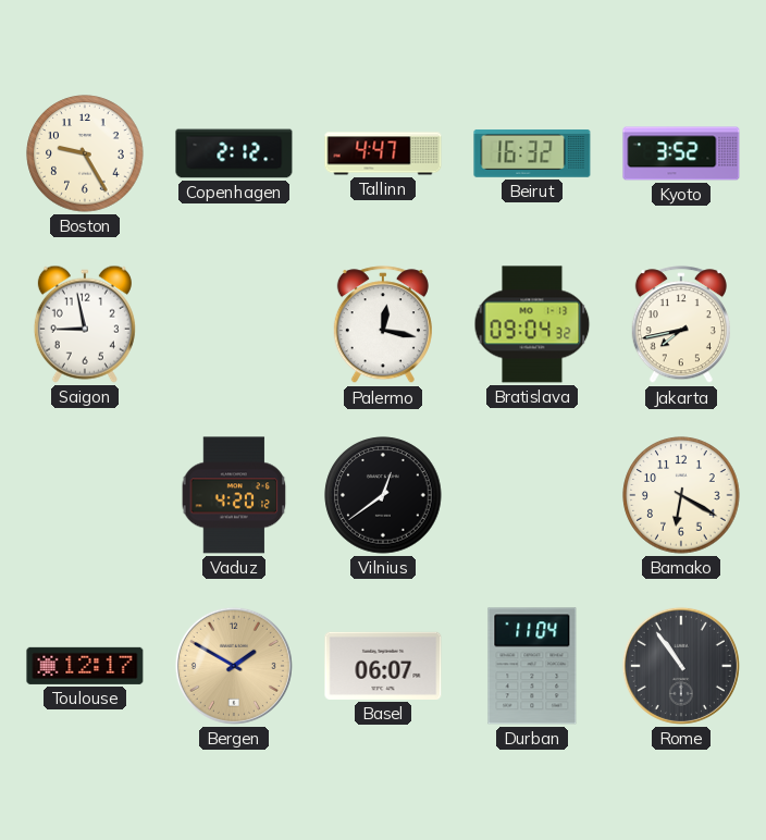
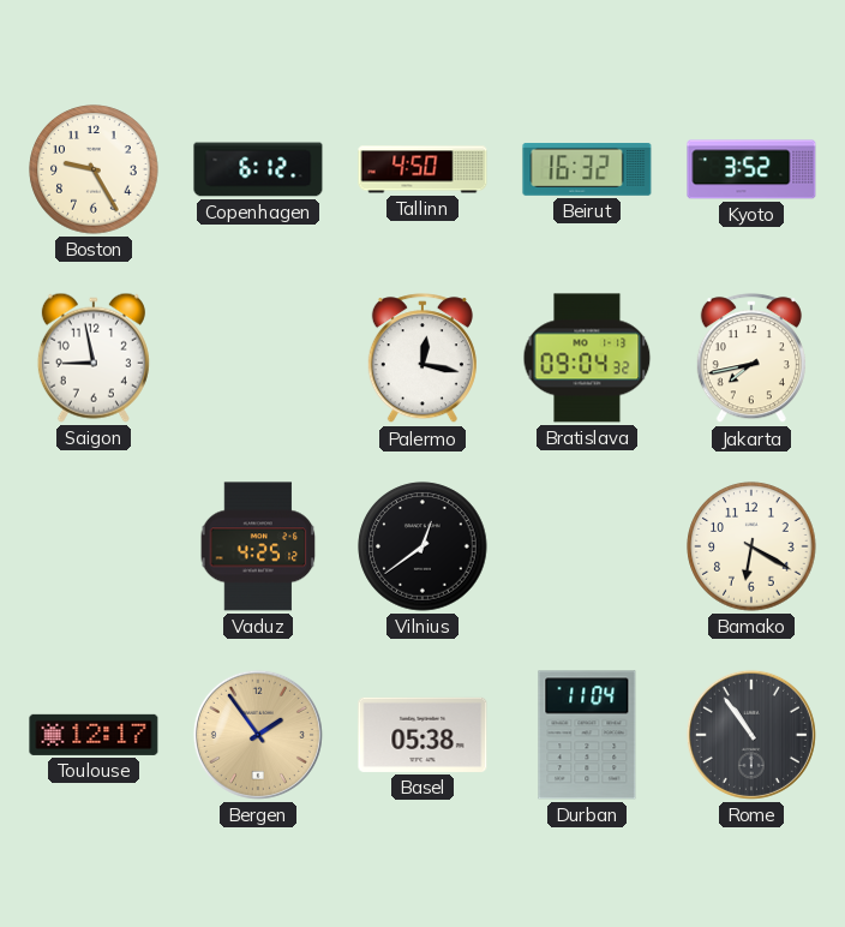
Copenhagen: 2:12 -> 6:12
Tallinn: 4:47 -> 4:50
Vaduz: 4:20 -> 4:25
Bergen: 1:50 -> 1:54
Basel: 06:07 -> 05:38
